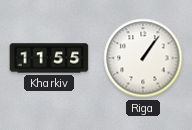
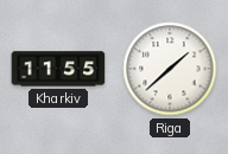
Riga: 1:06 -> 1:38
